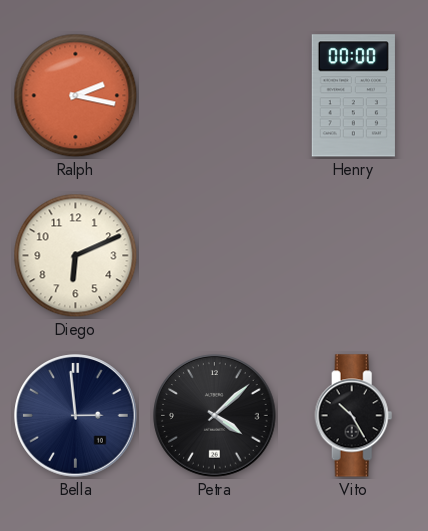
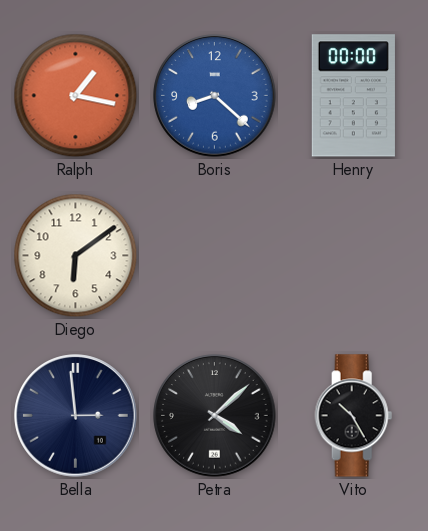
Ralph: 2:17 -> 1:17
Boris: none -> 8:22
Diego: 6:11 -> 6:09
